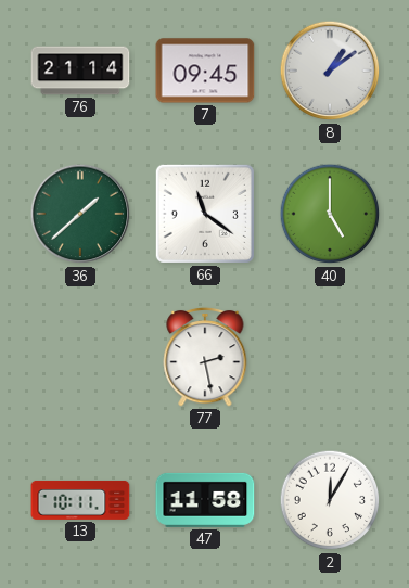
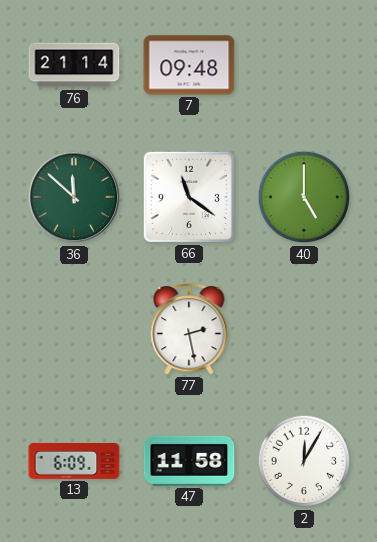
7: 09:45 -> 09:48
8: 1:09 -> none
36: 1:38 -> 11:52
13: 10:11 -> 6:09
